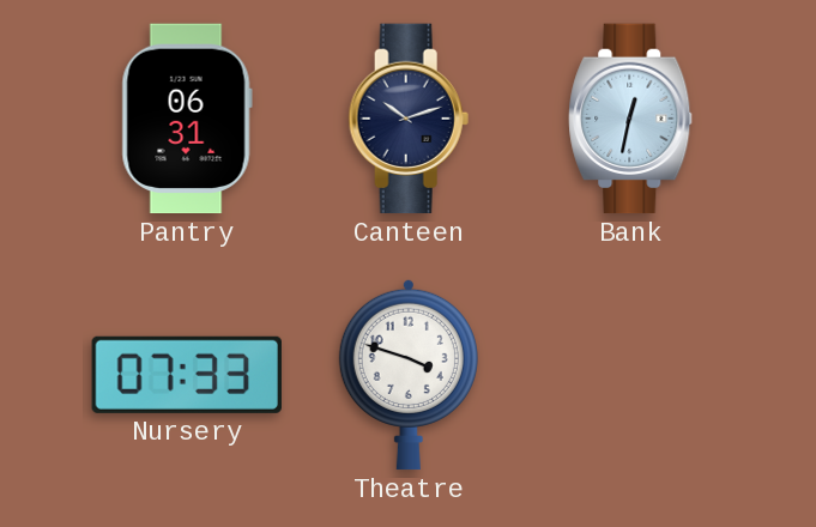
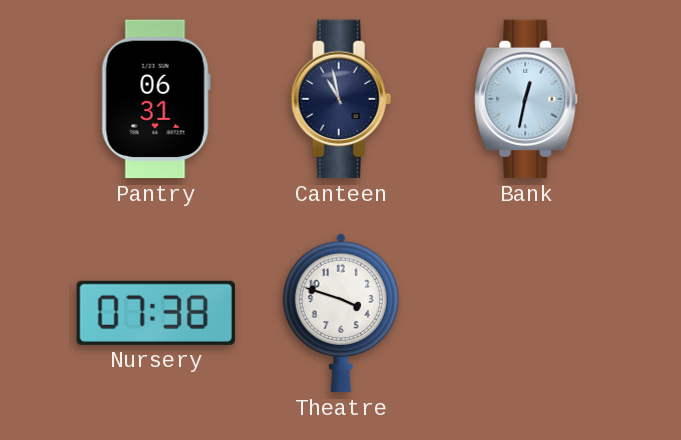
Canteen: 10:12 -> 10:58
Nursery: 07:33 -> 07:38
